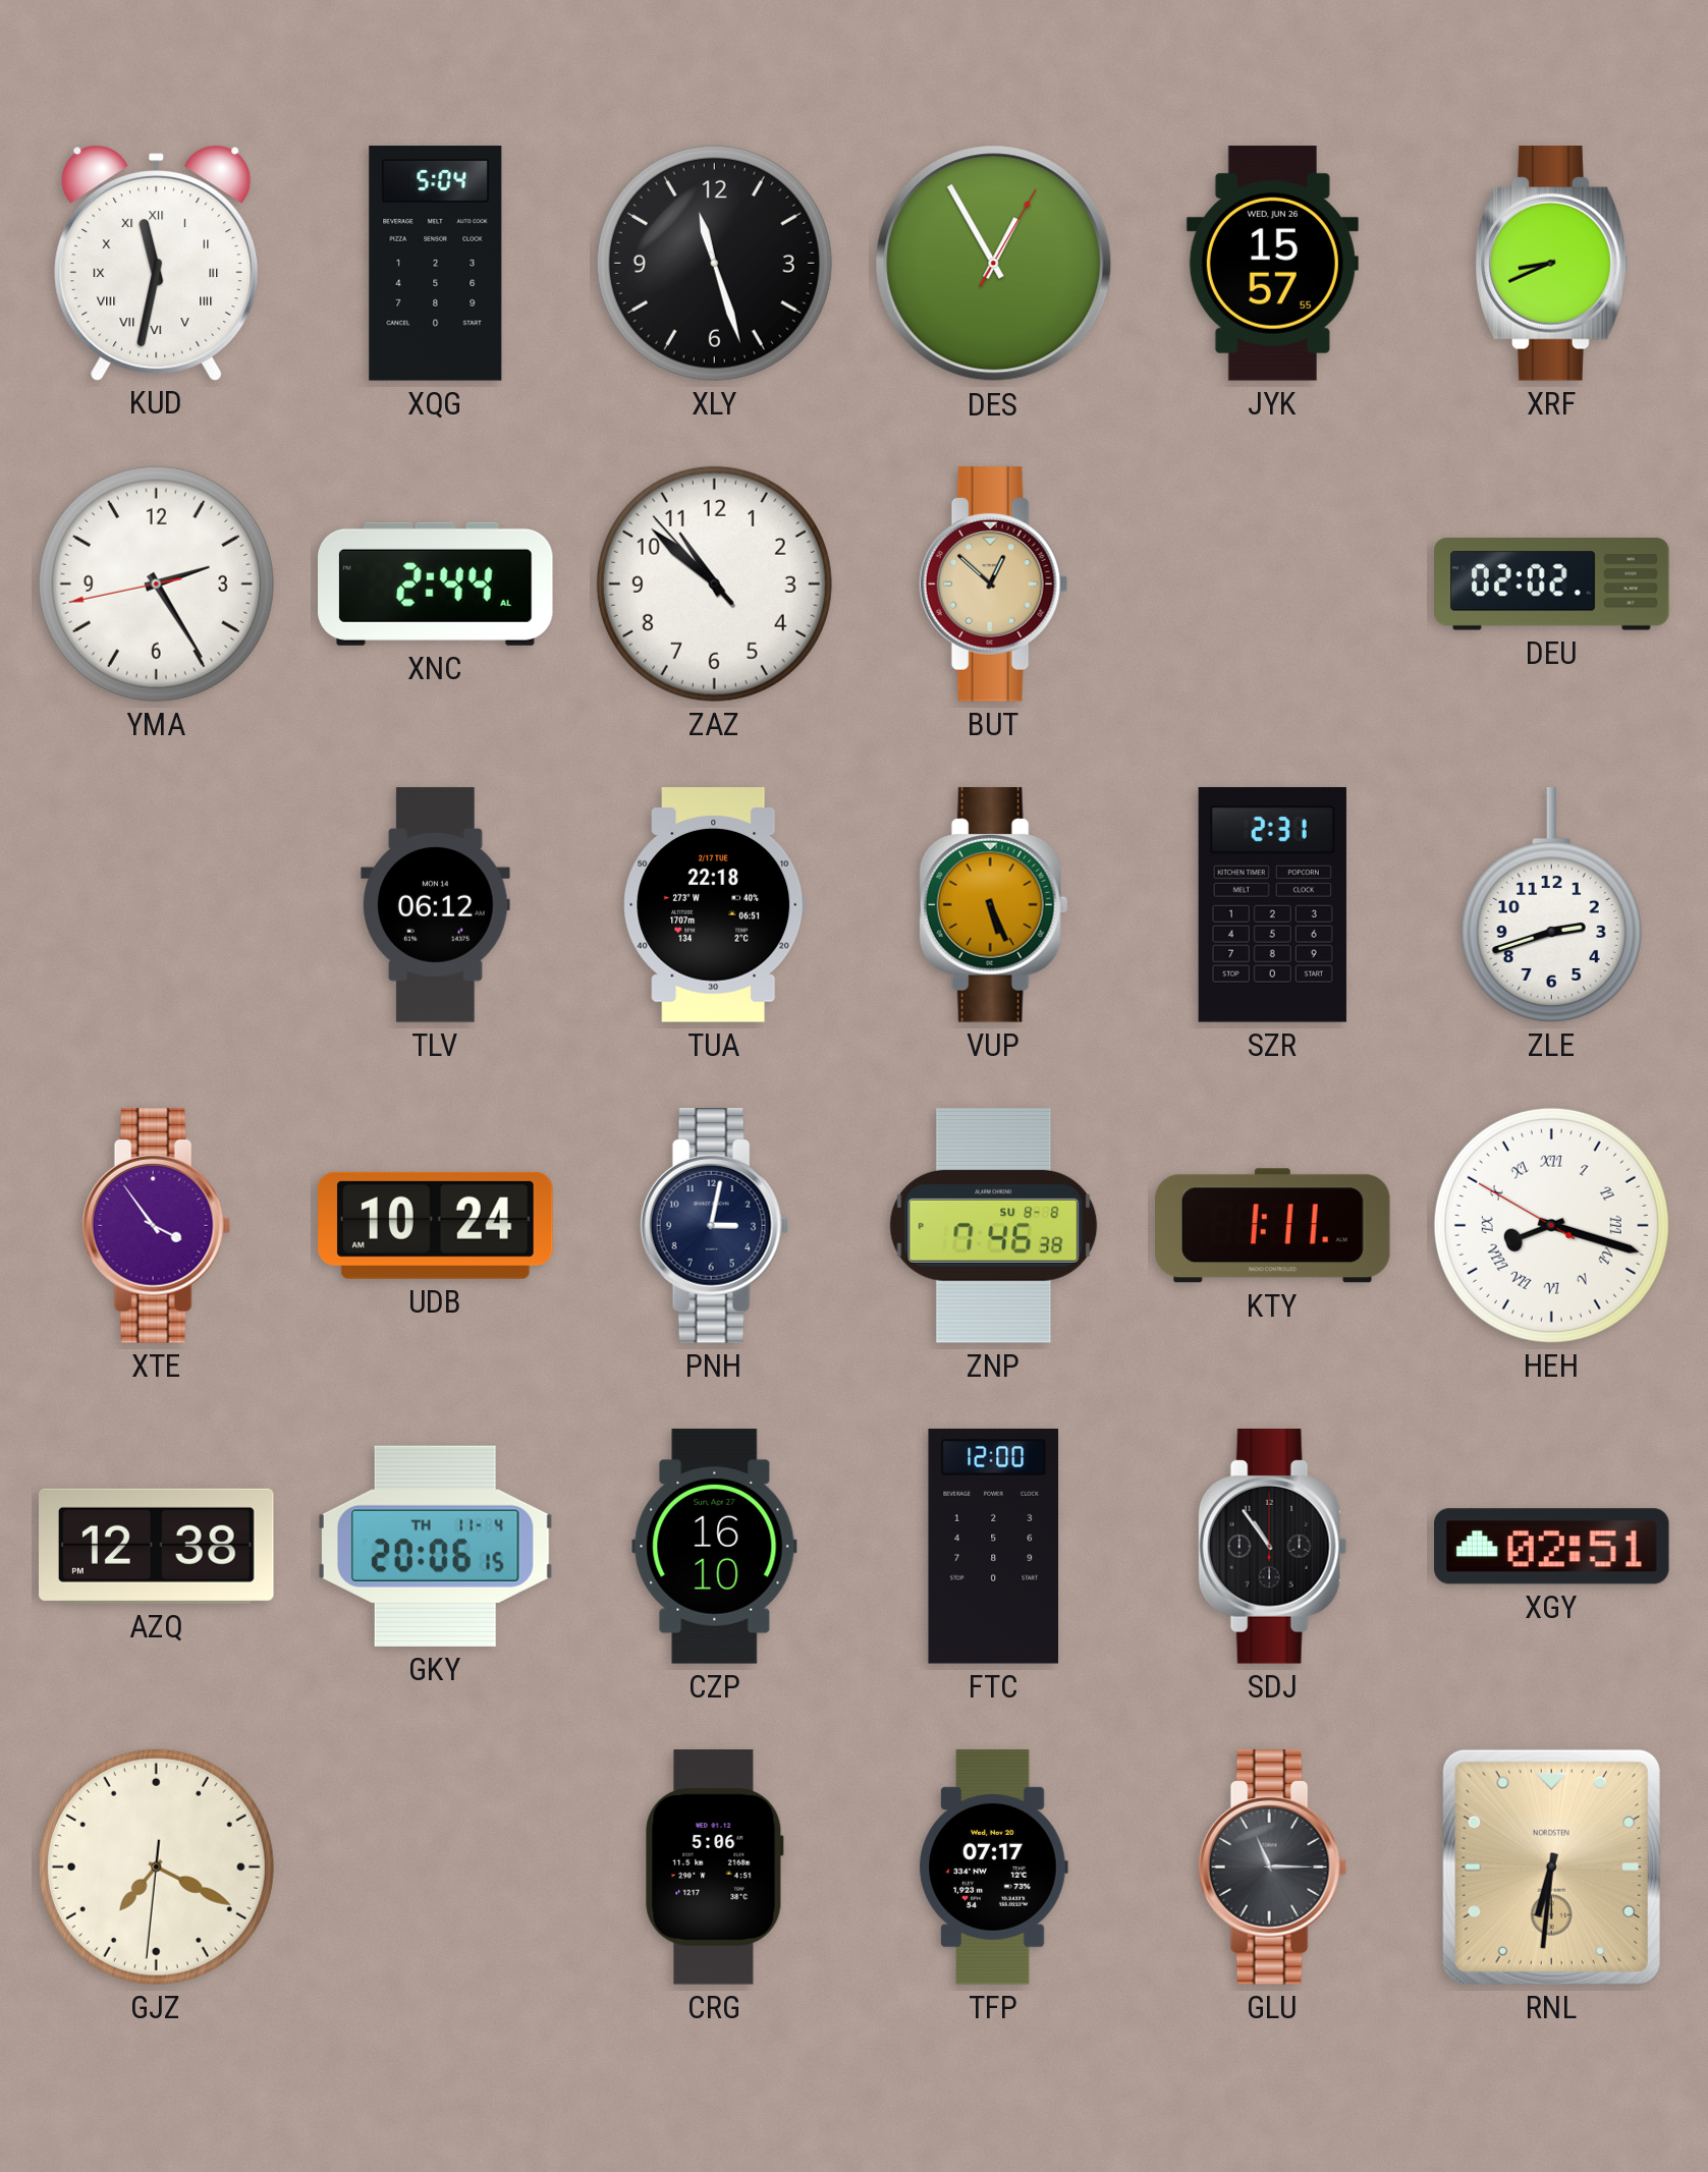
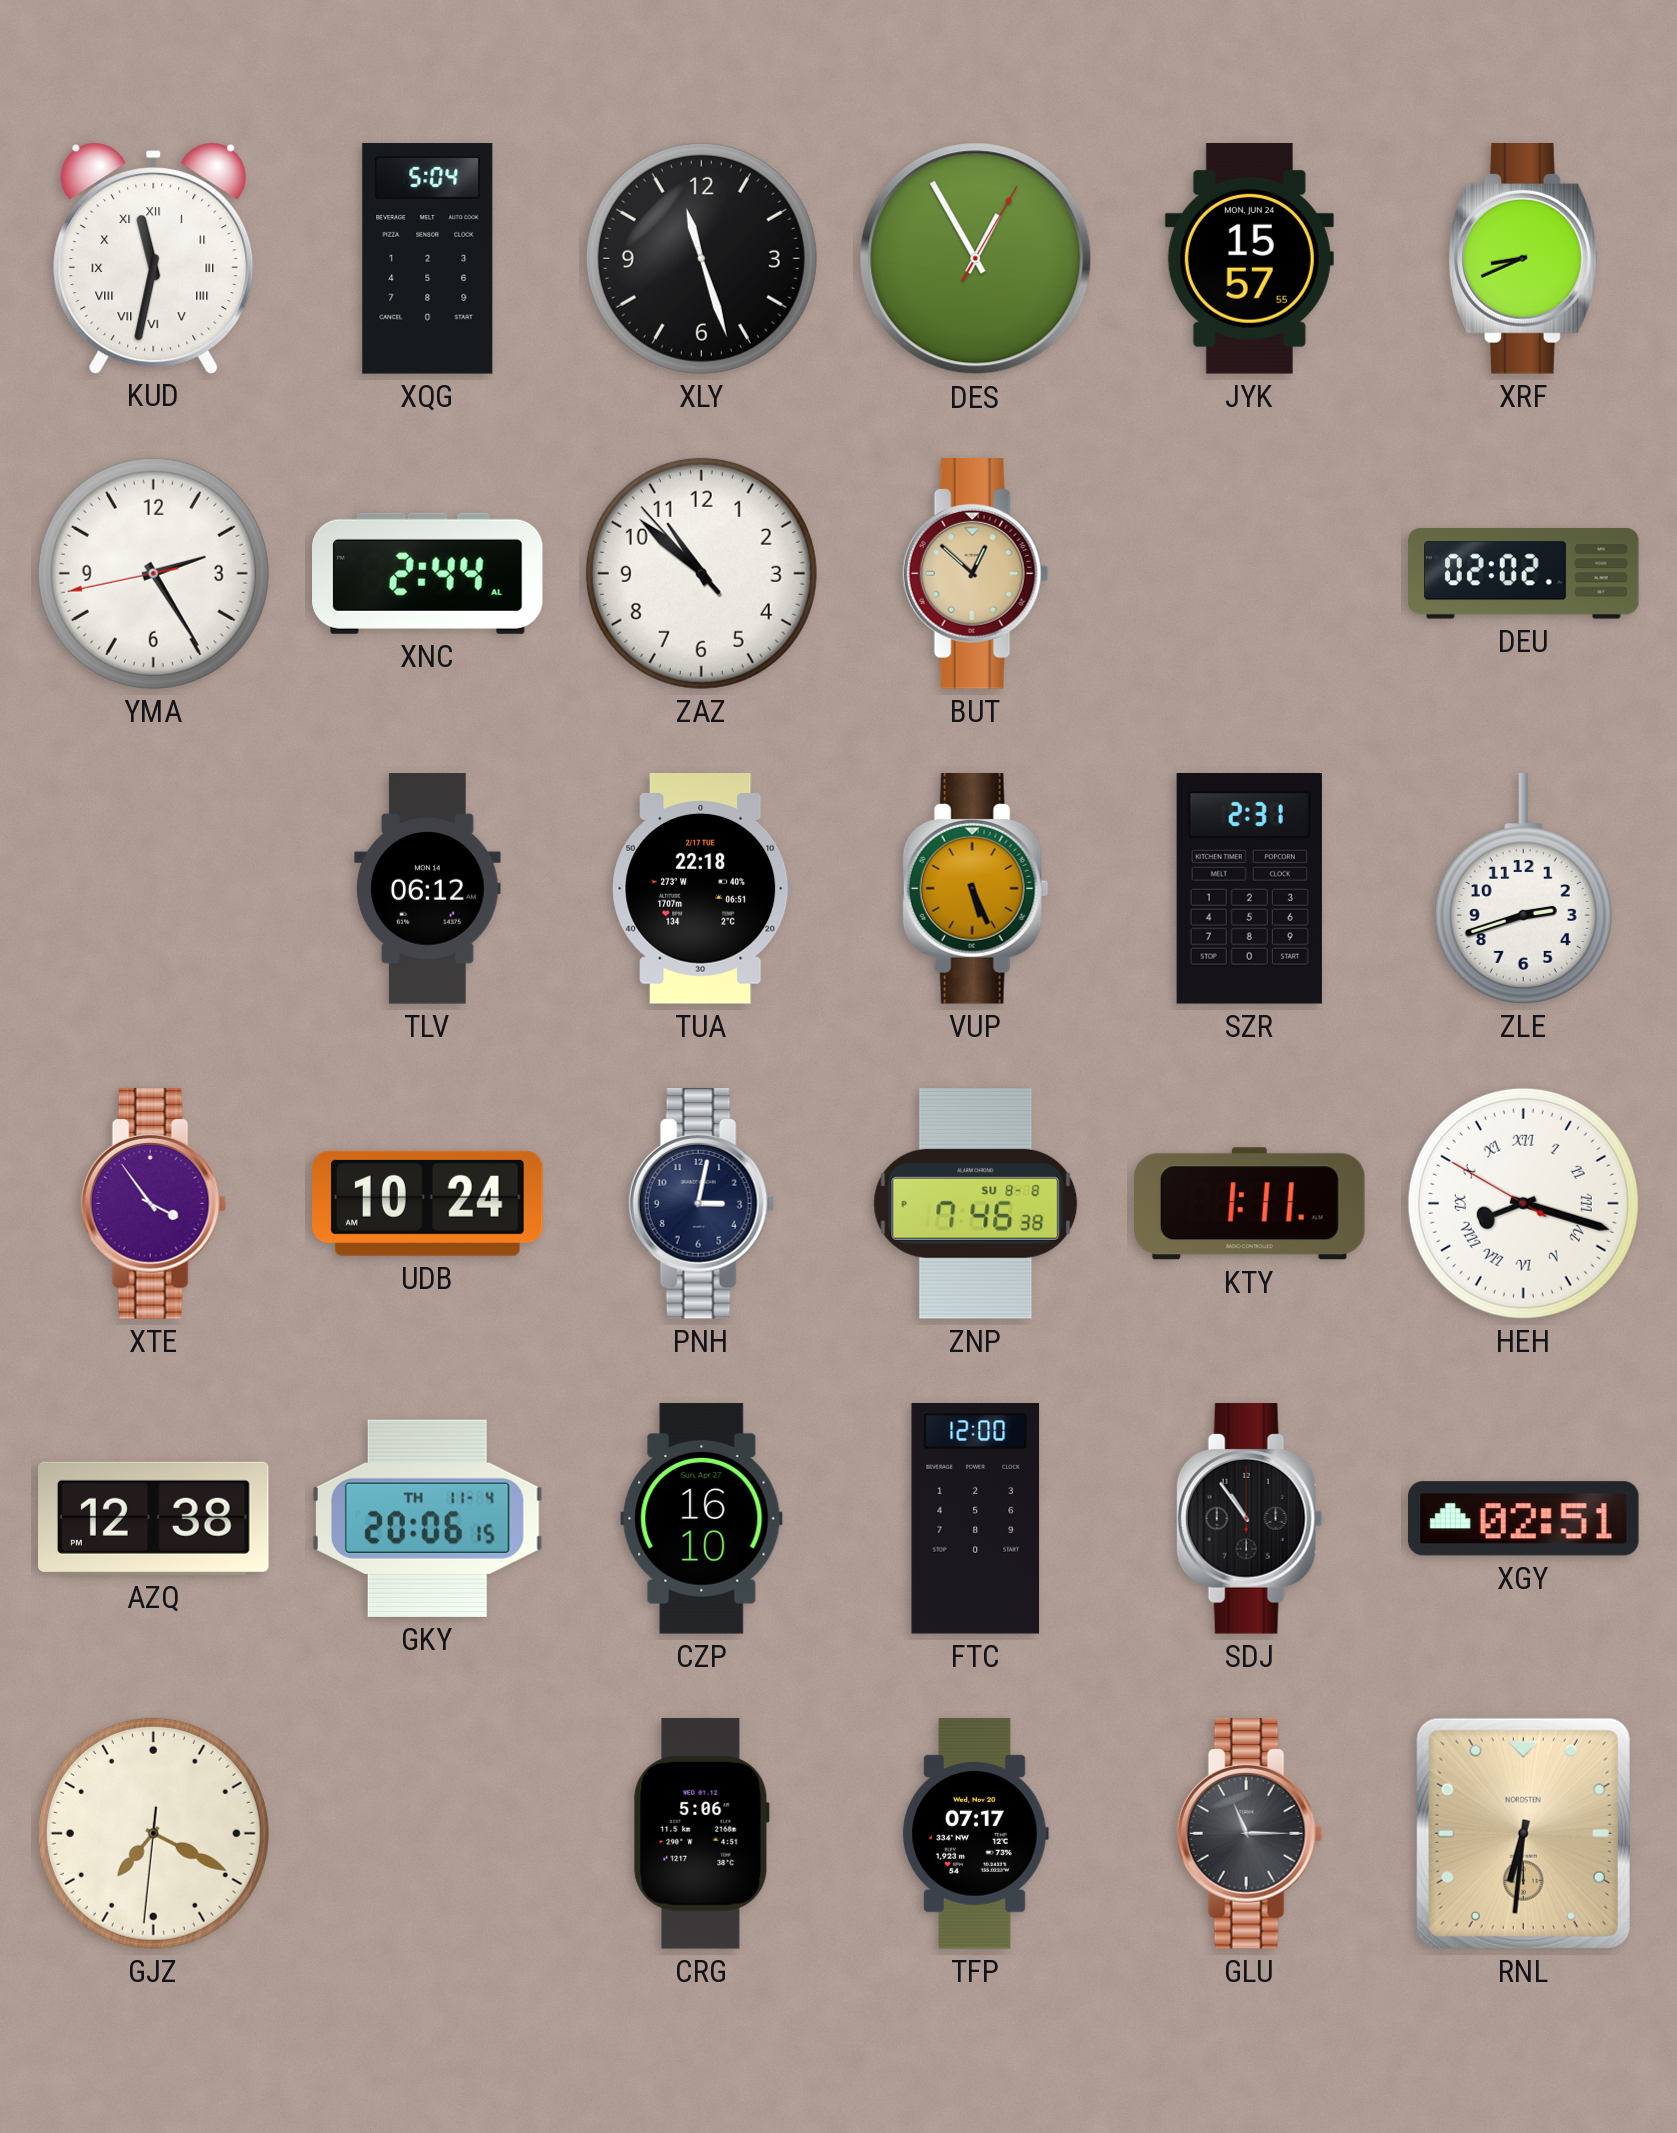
JYK date: WED, JUN 26 -> MON, JUN 24
